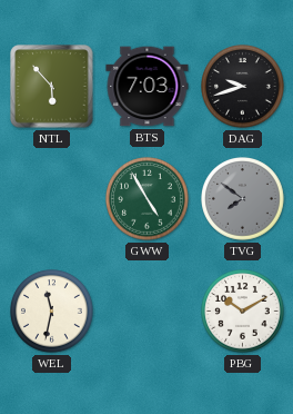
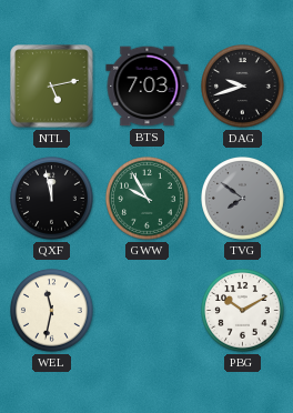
NTL: 5:53 -> 5:13
QXF: none -> 11:58
GWW: 4:55 -> 9:55
